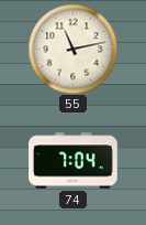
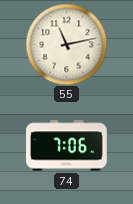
74: 7:04 -> 7:06
